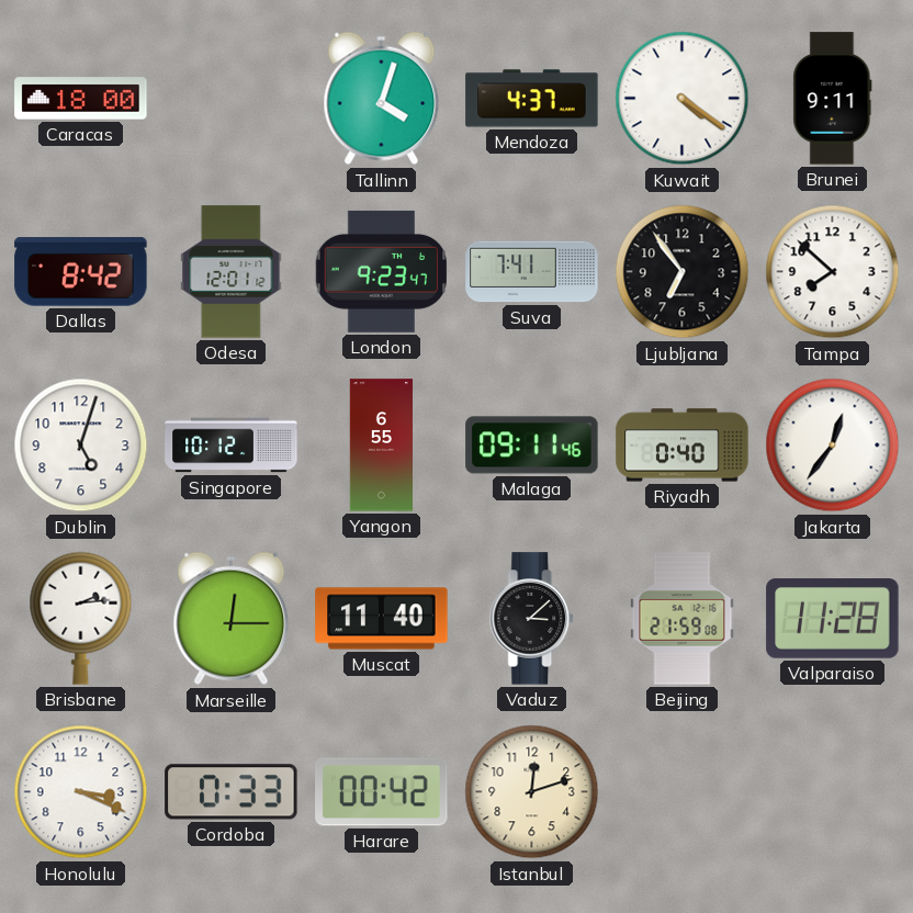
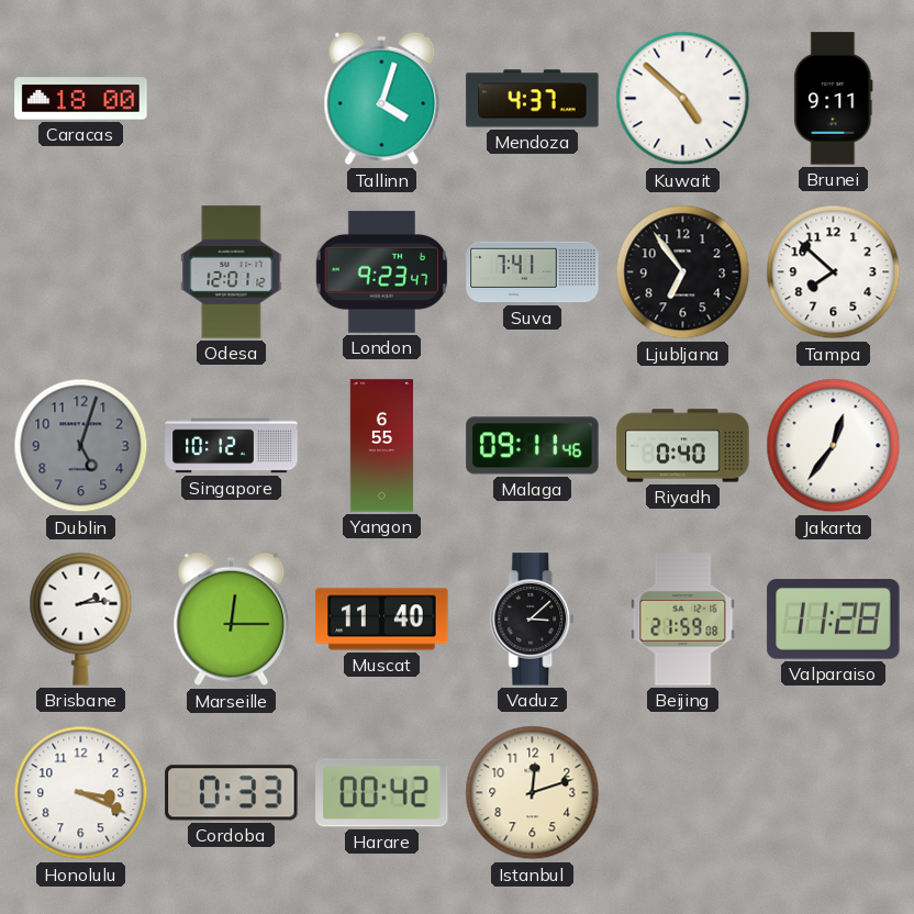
Kuwait: 4:21 -> 4:52
Dallas: 8:42 -> none
Dublin dial: white -> grey
